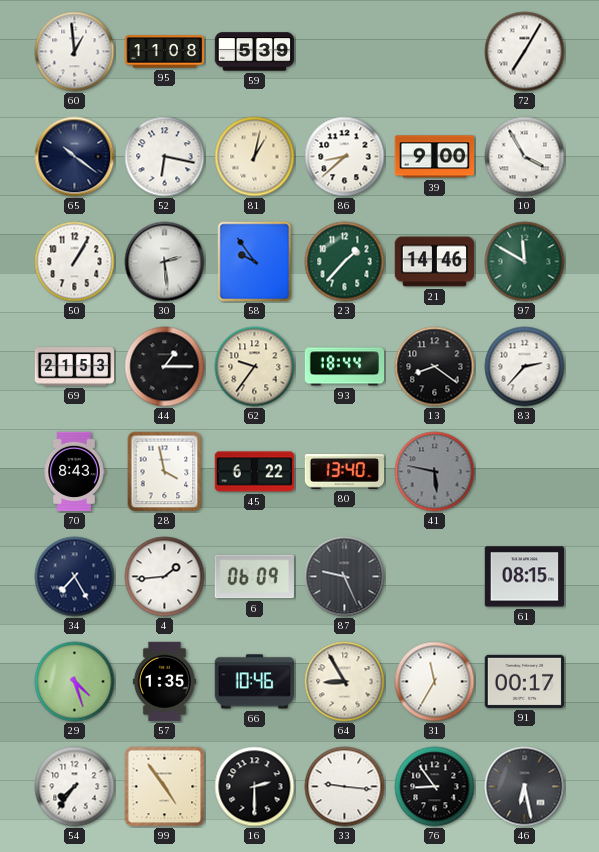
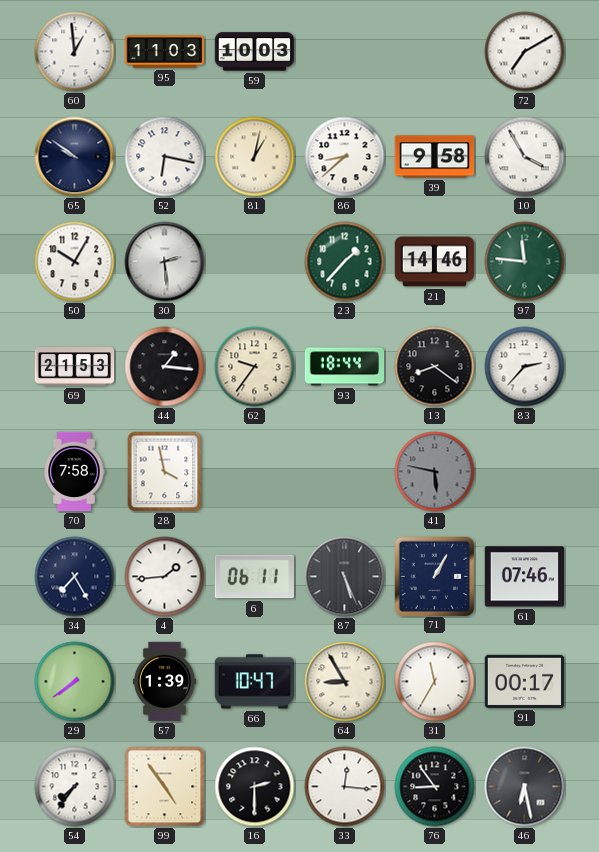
95: 11:08 -> 11:03
59: 5:39 -> 10:03
72: 7:05 -> 7:10
65: 10:21 -> 9:51
39: 9:00 -> 9:58
50: 1:05 -> 10:05
58: 9:54 -> none
97: 11:50 -> 11:46
44: 1:15 -> 1:16
70: 8:43 -> 7:58
45: 6:22 -> none
80: 13:40 -> none
6: 06:09 -> 06:11
87: 9:26 -> 5:26
71: none -> 1:05
61: 08:15 -> 07:46
29: 4:27 -> 7:39
57: 1:35 -> 1:39
66: 10:46 -> 10:47
33: 9:16 -> 12:16
